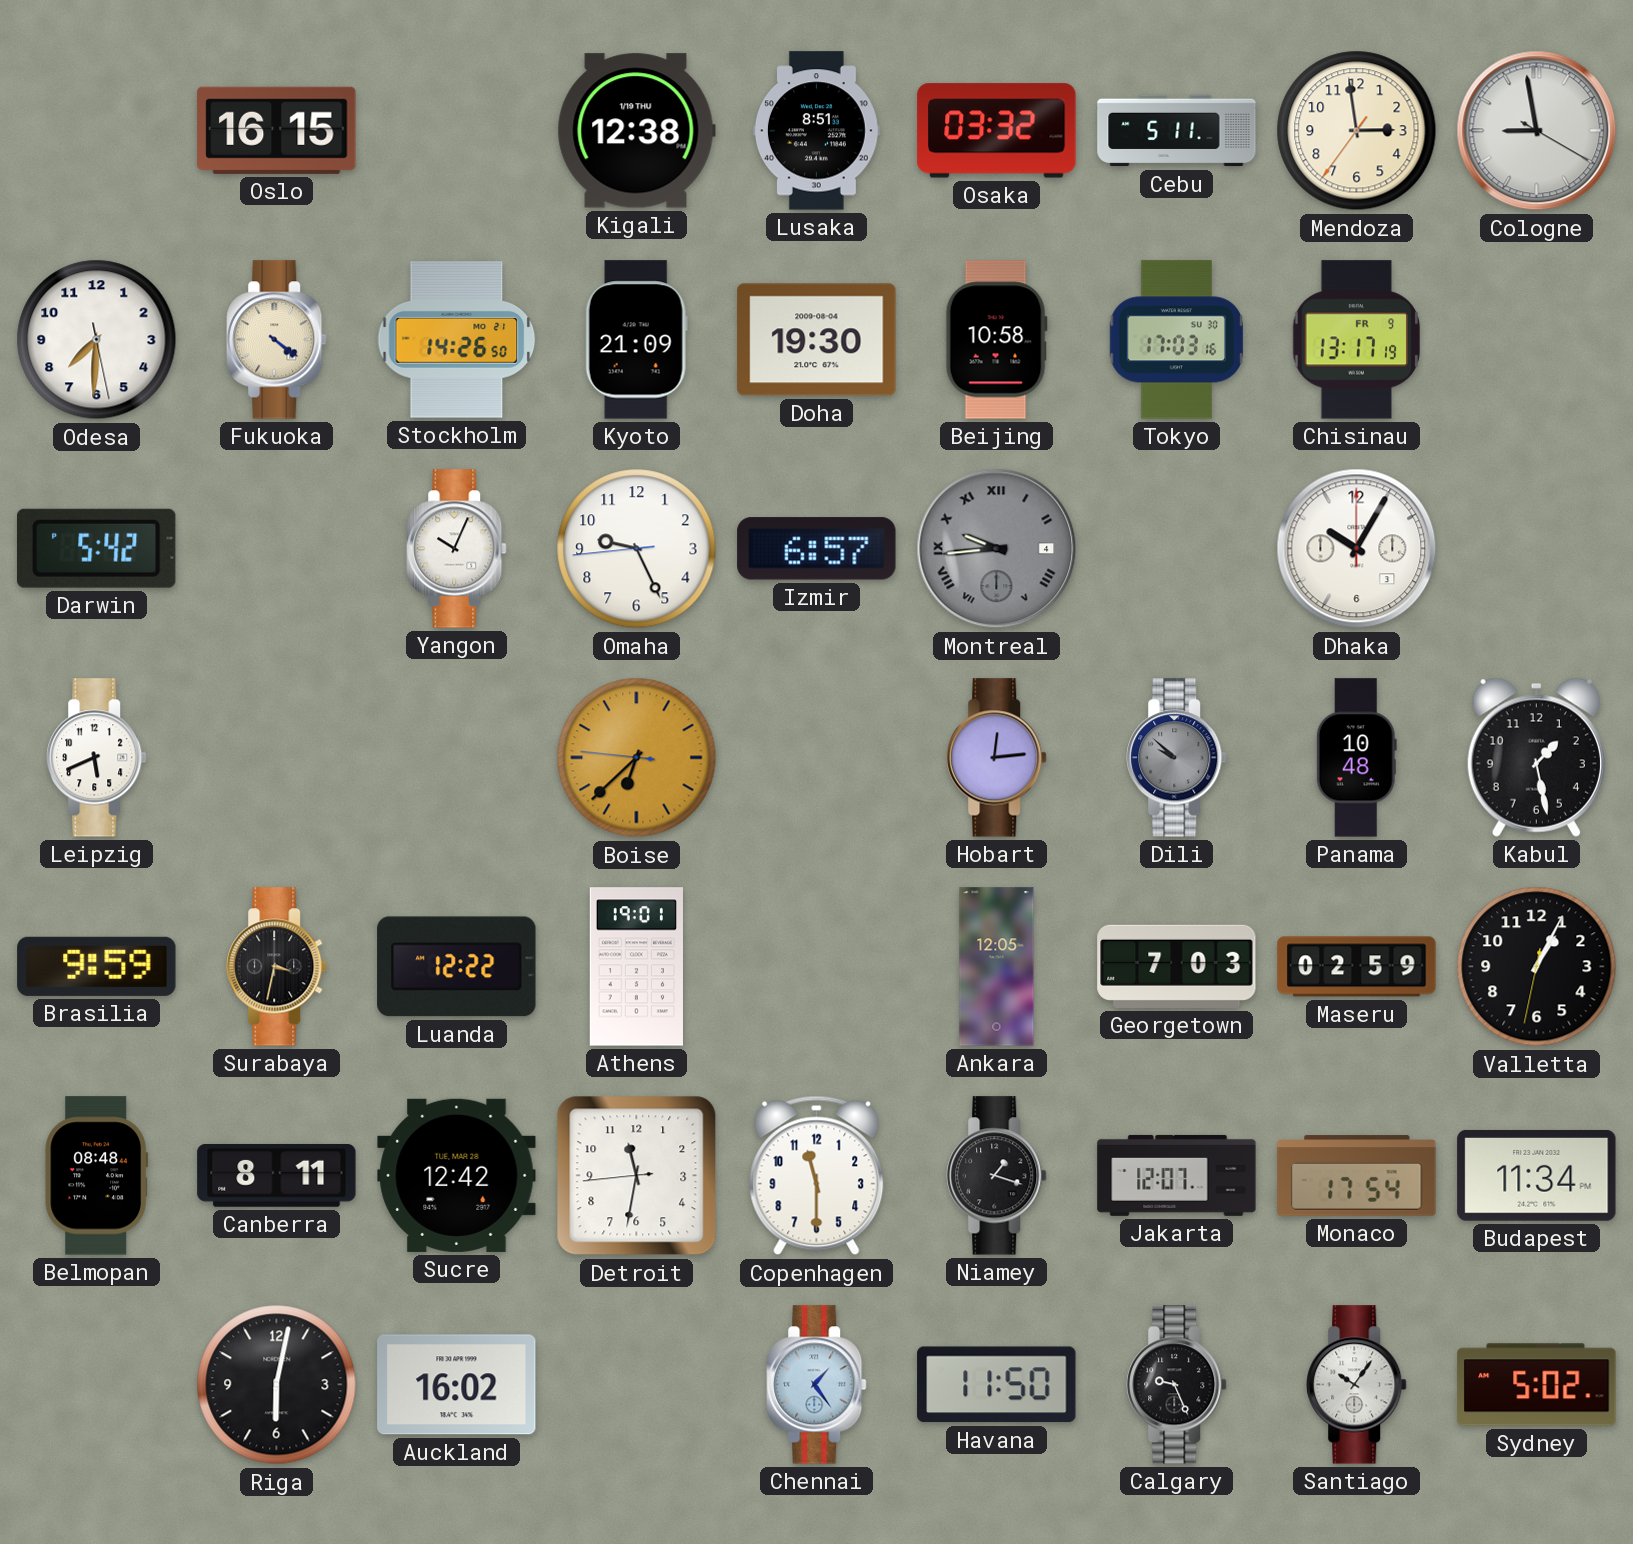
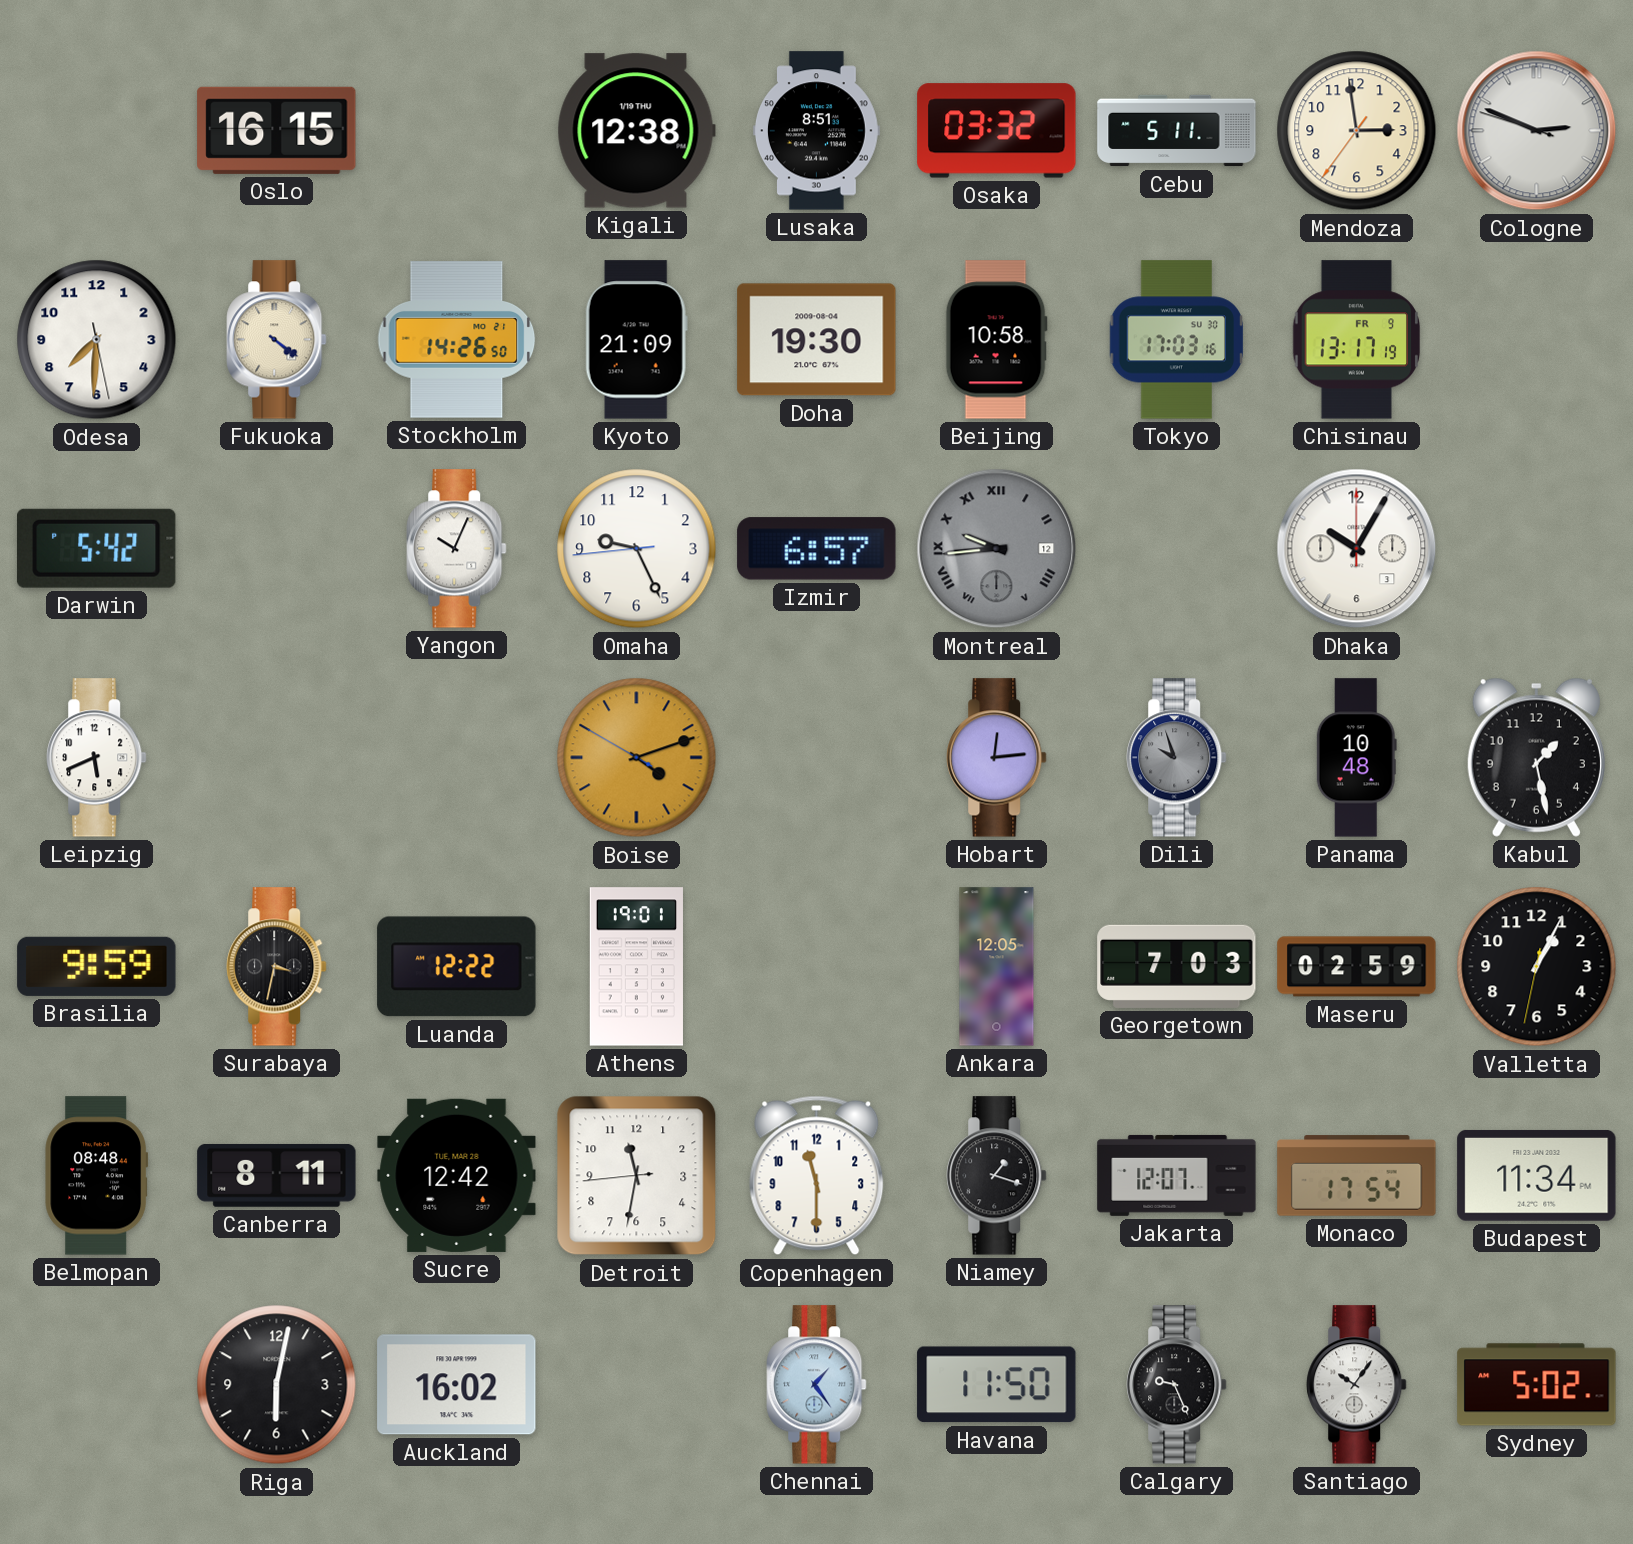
Cologne: 8:58 -> 2:48
Montreal date: 4 -> 12
Boise: 6:37 -> 4:11
Dili: 9:52 -> 9:57
